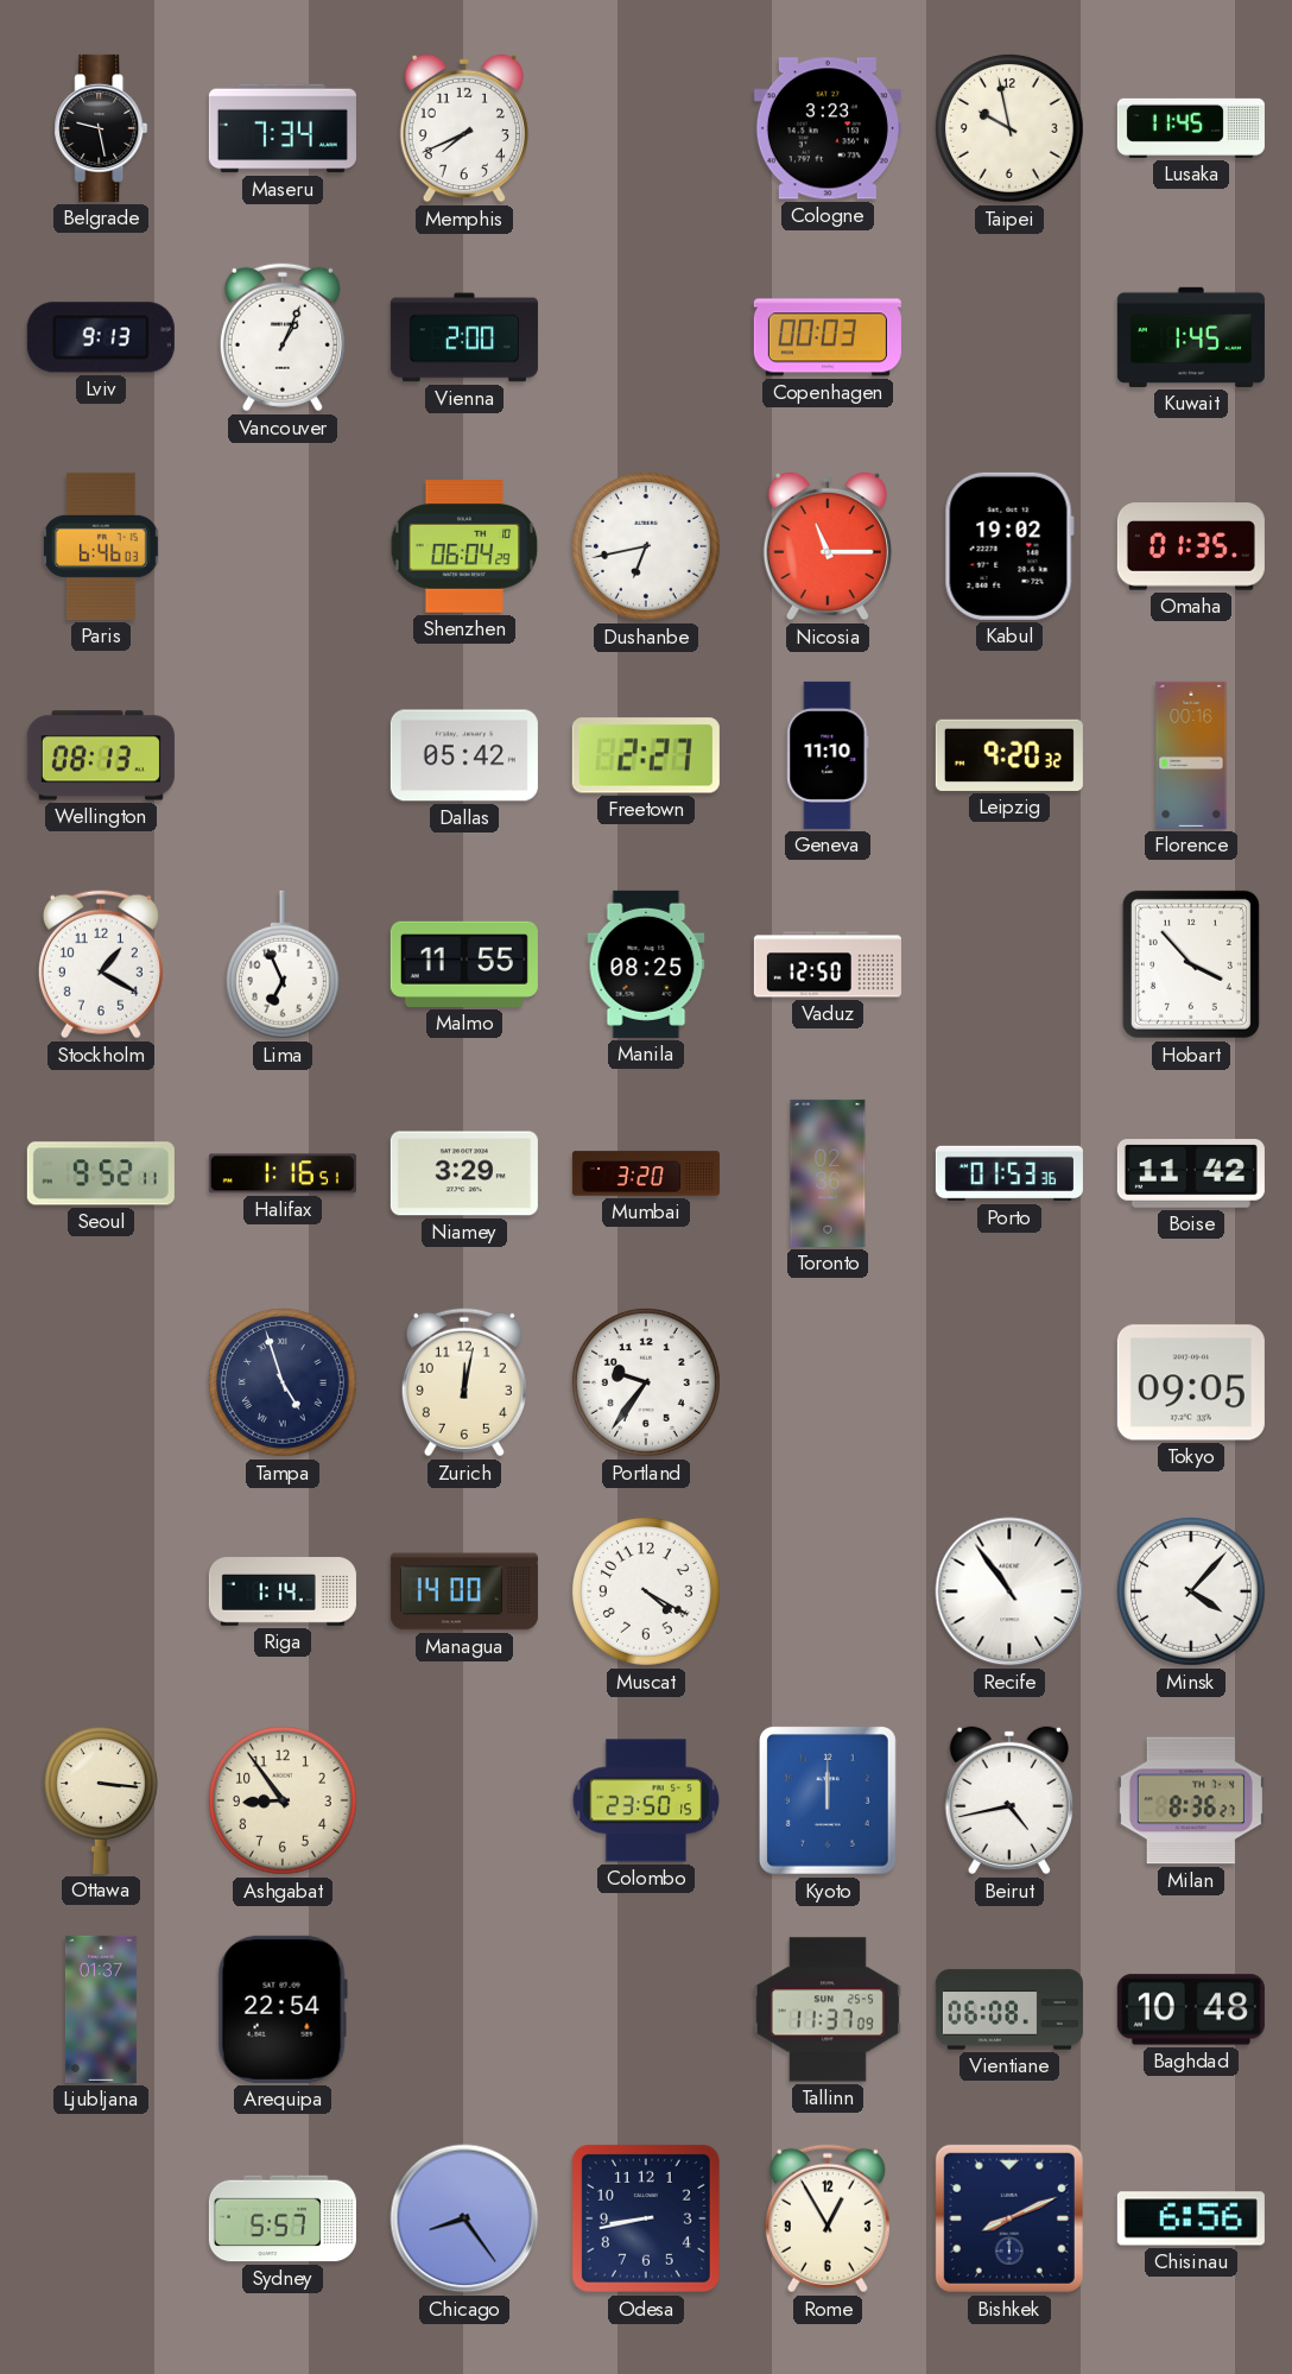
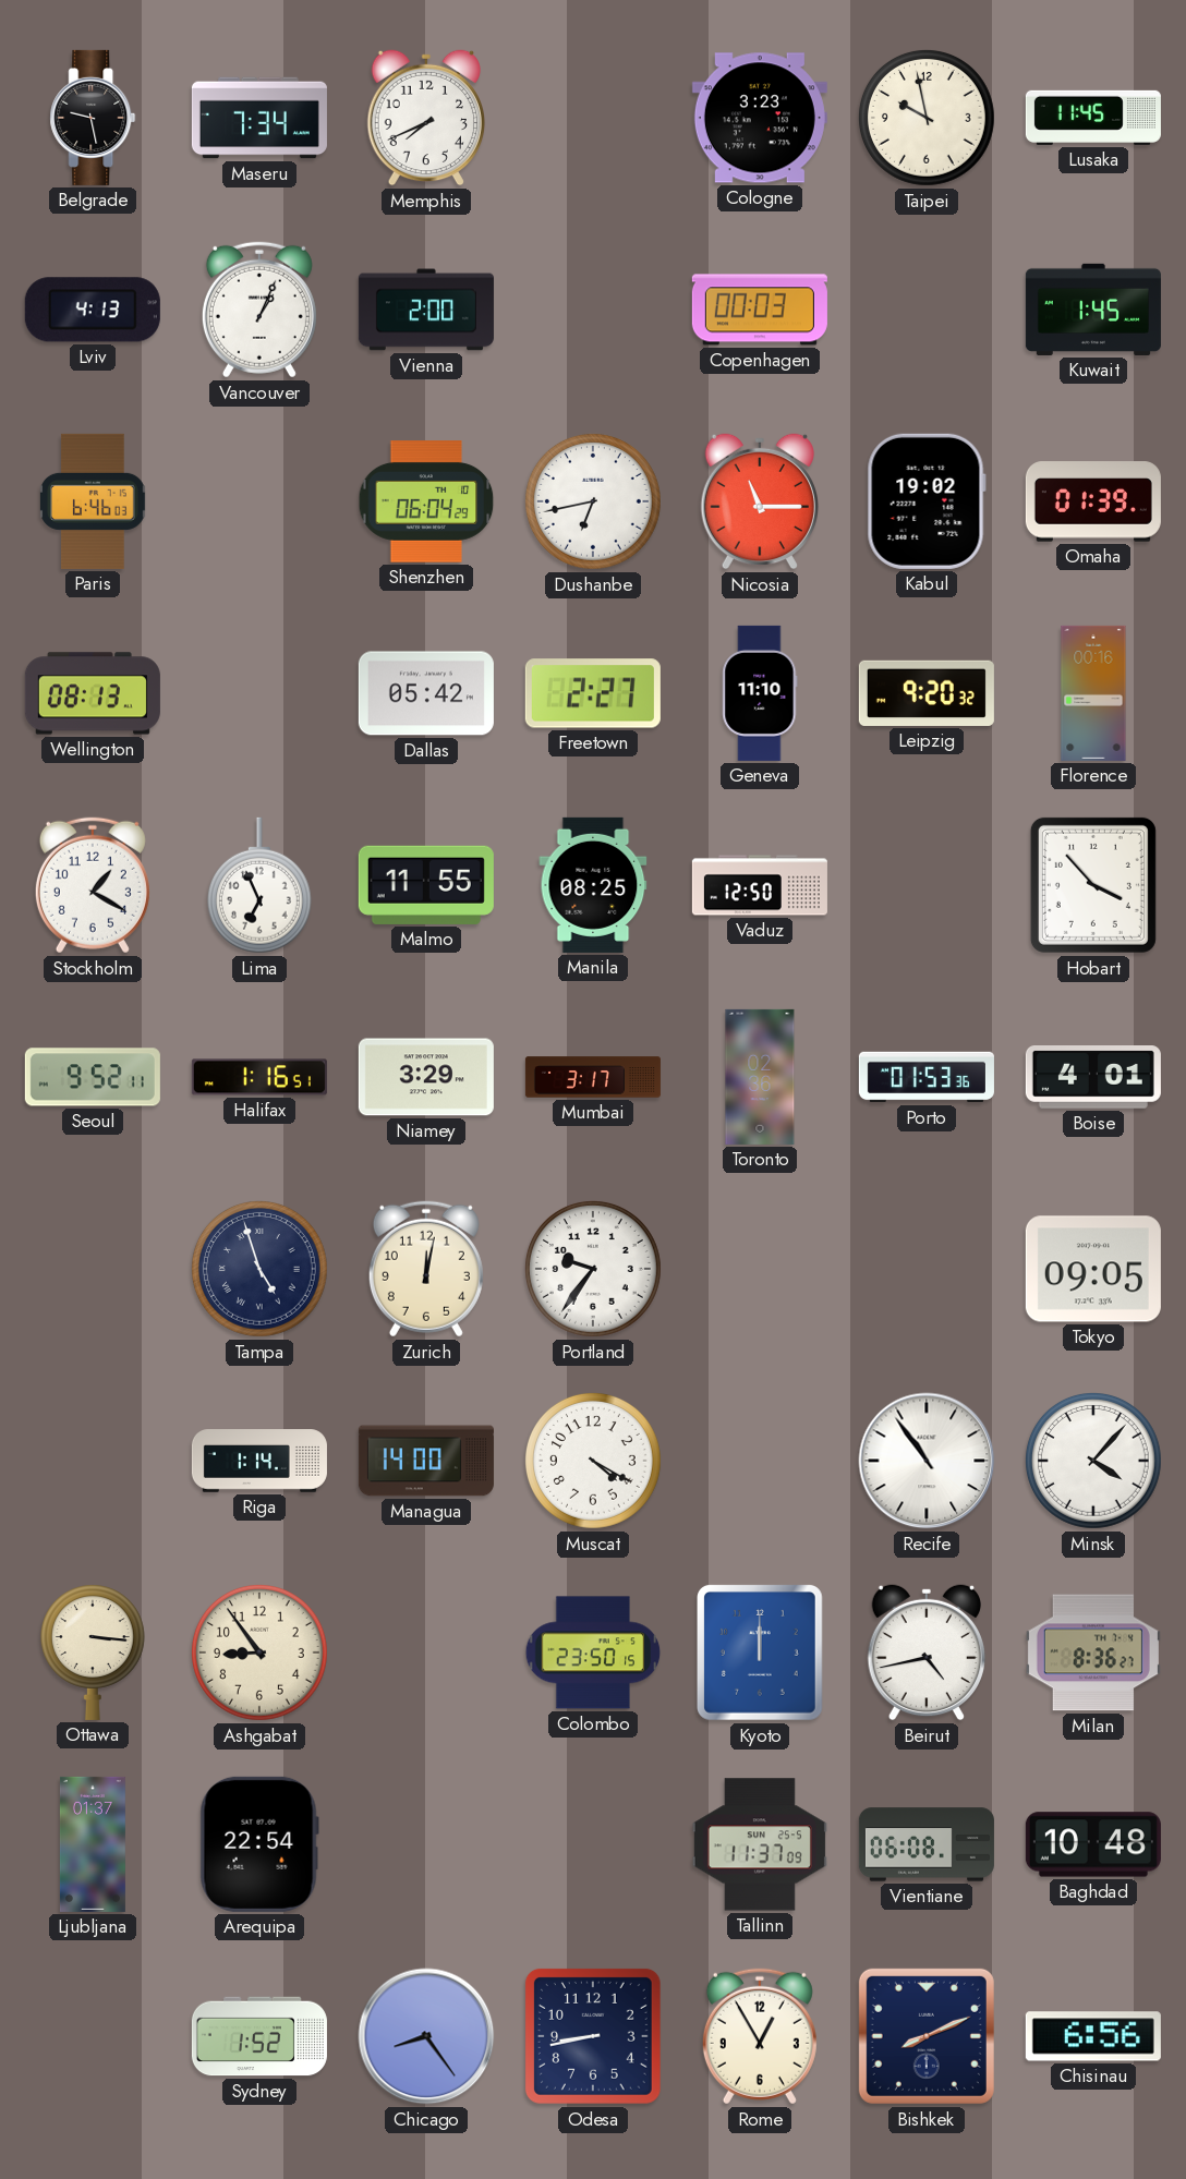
Lviv: 9:13 -> 4:13
Omaha: 01:35 -> 01:39
Mumbai: 3:20 -> 3:17
Boise: 11:42 -> 4:01
Sydney: 5:57 -> 1:52
